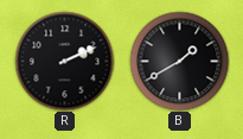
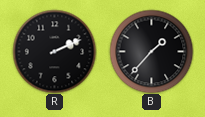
B: 1:40 -> 1:37
